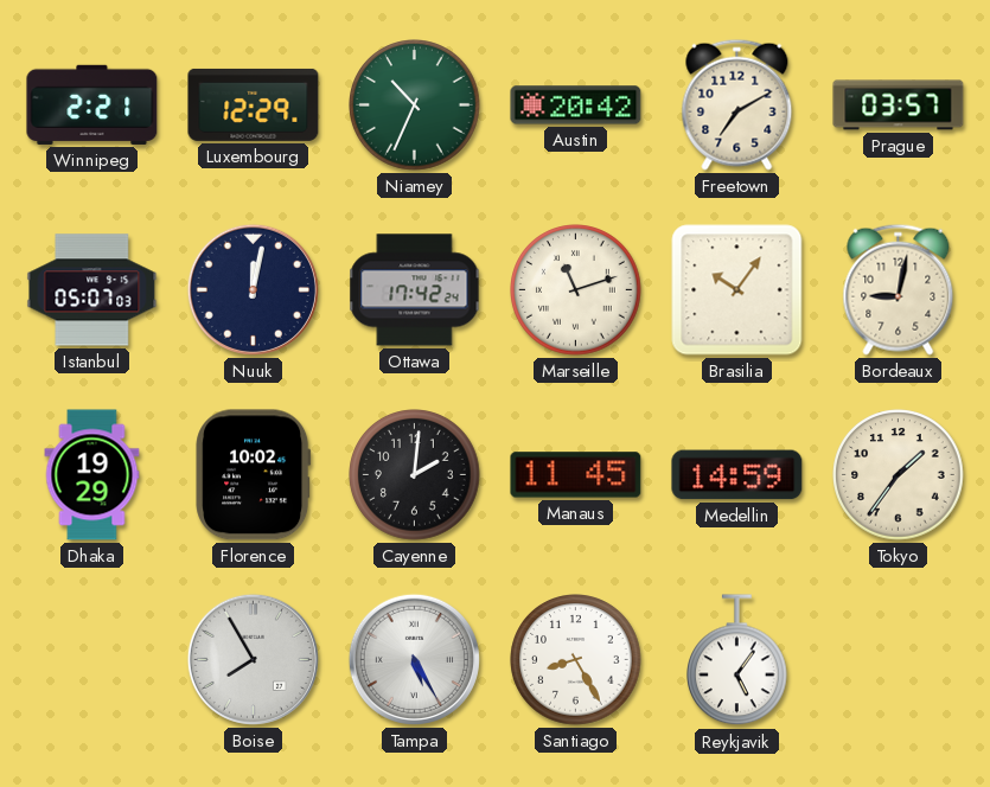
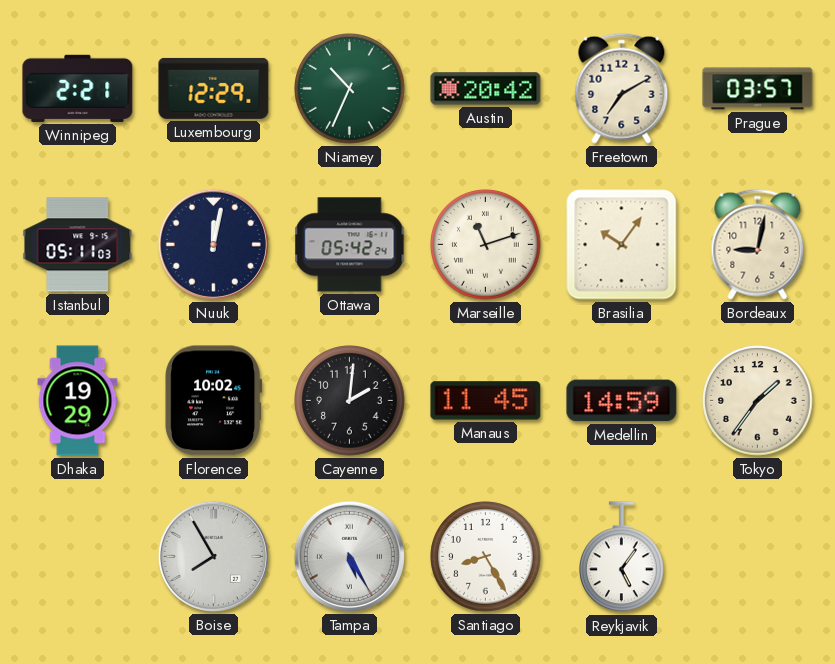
Istanbul: 05:07 -> 05:11
Ottawa: 17:42 -> 05:42
